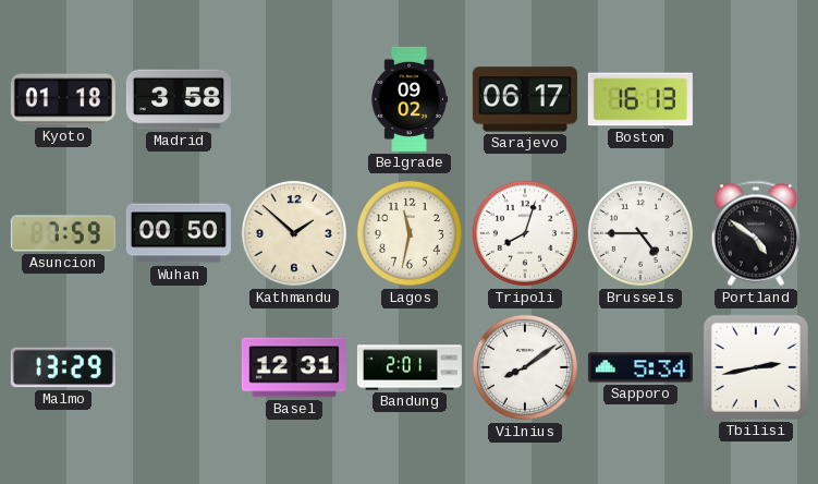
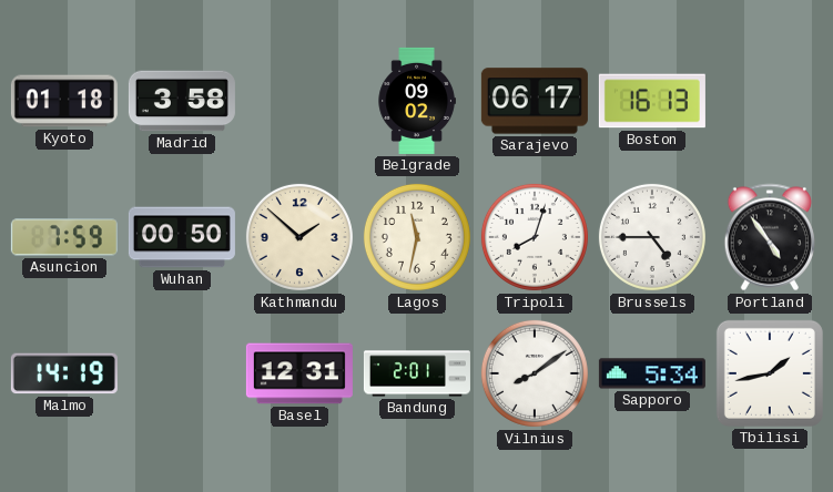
Portland: 4:51 -> 4:54
Malmo: 13:29 -> 14:19
Tbilisi: 2:43 -> 1:43
